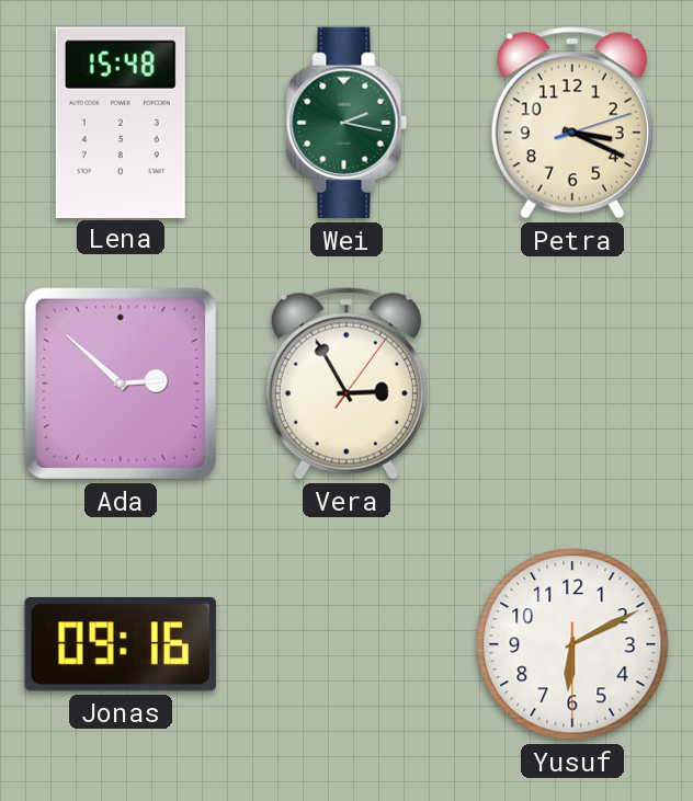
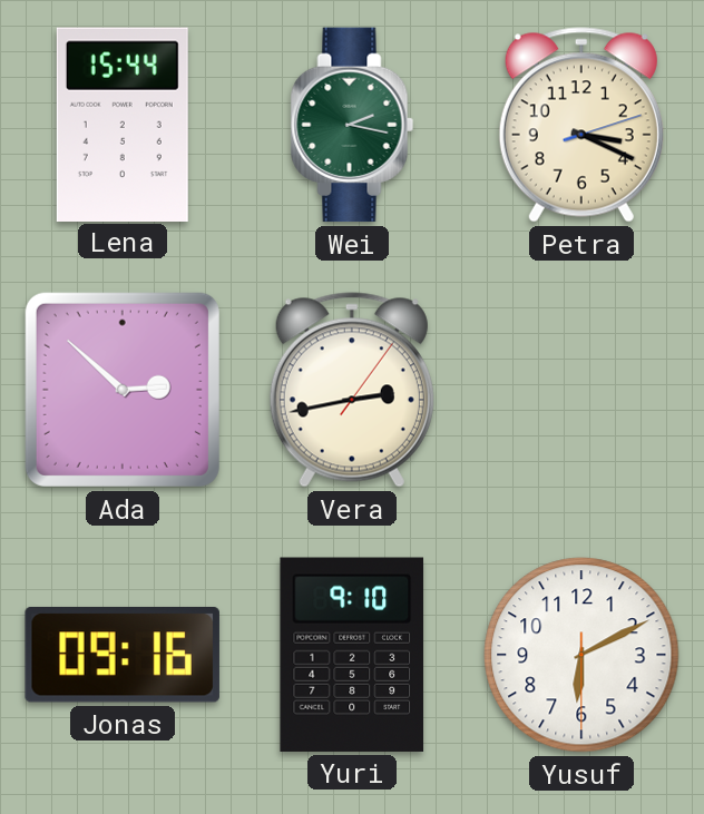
Lena: 15:48 -> 15:44
Vera: 2:55 -> 2:43
Yuri: none -> 9:10
